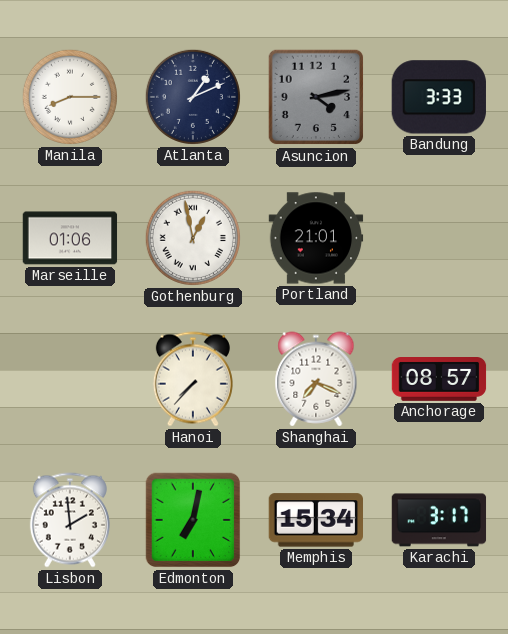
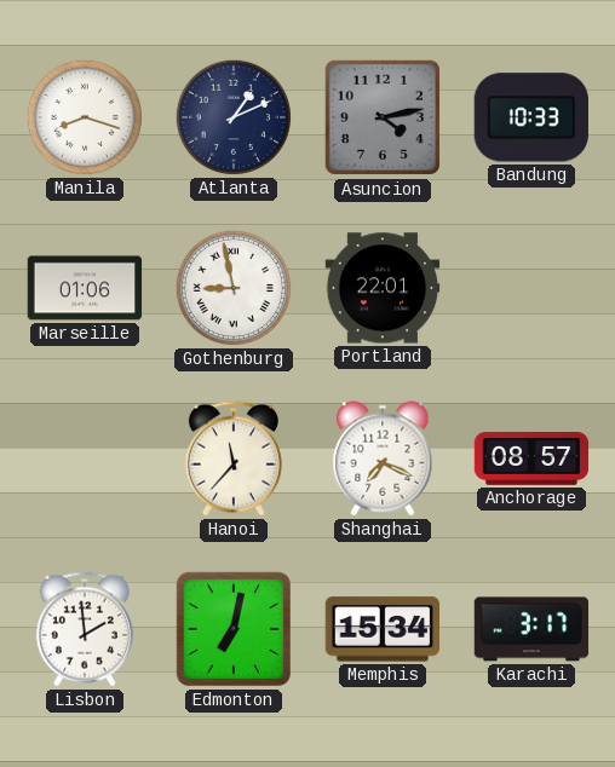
Manila: 8:15 -> 8:18
Bandung: 3:33 -> 10:33
Gothenburg: 12:58 -> 8:58
Portland: 21:01 -> 22:01
Hanoi: 7:37 -> 11:37
